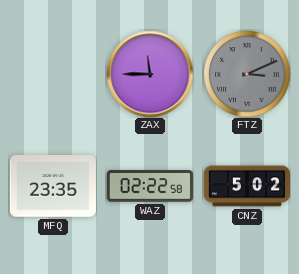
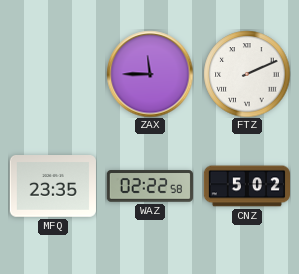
FTZ: 3:11 -> 2:11
FTZ dial: grey -> white
